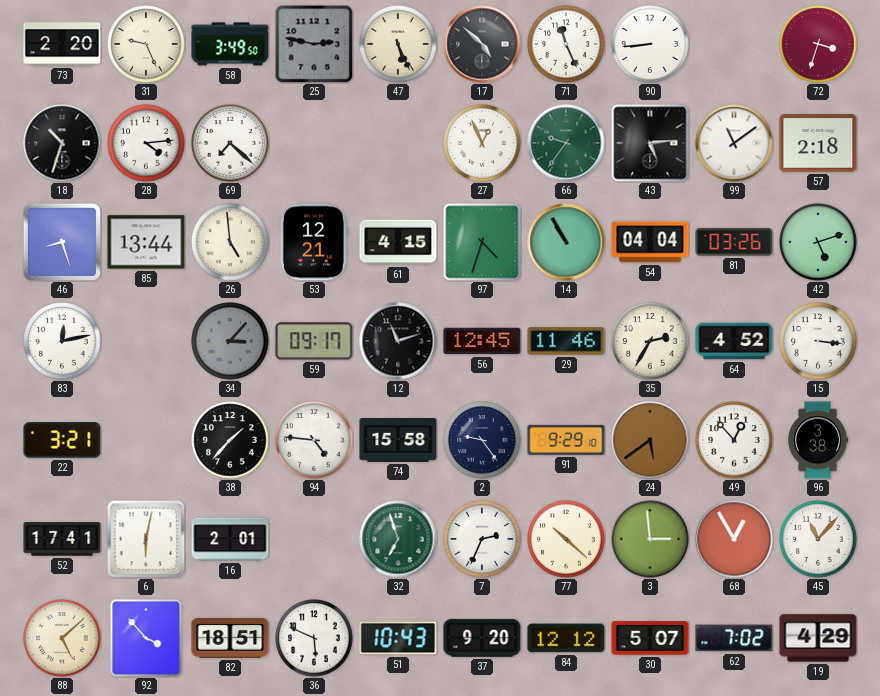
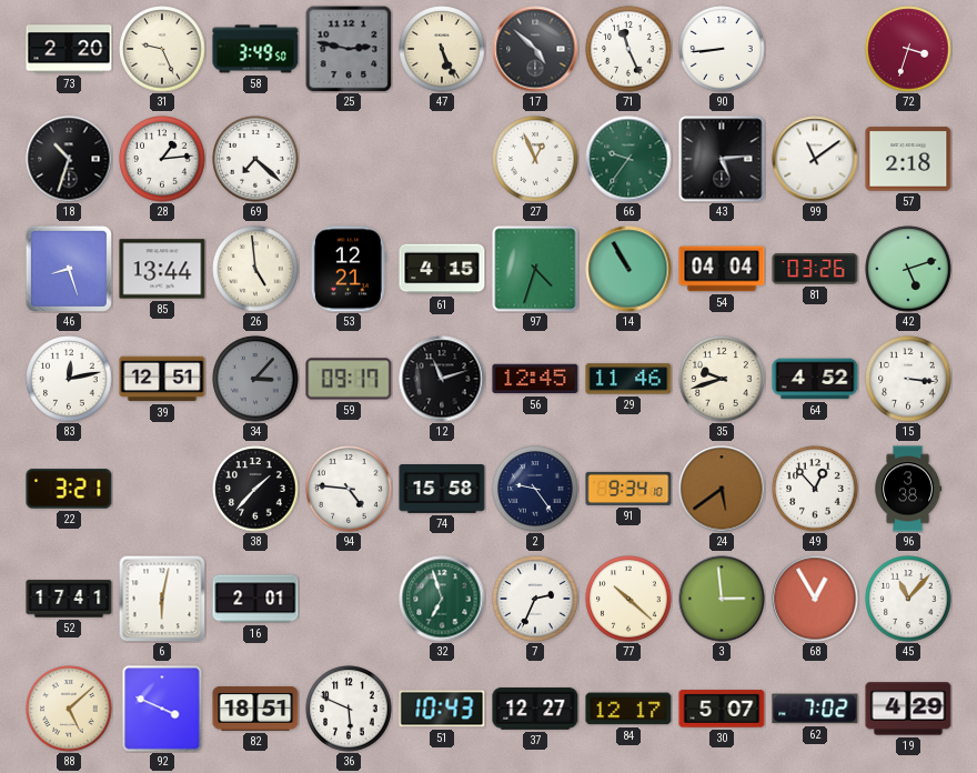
28: 4:14 -> 1:14
39: none -> 12:51
35: 2:35 -> 9:42
91: 9:29 -> 9:34
92: 3:53 -> 3:49
37: 9:20 -> 12:27
84: 12:12 -> 12:17
